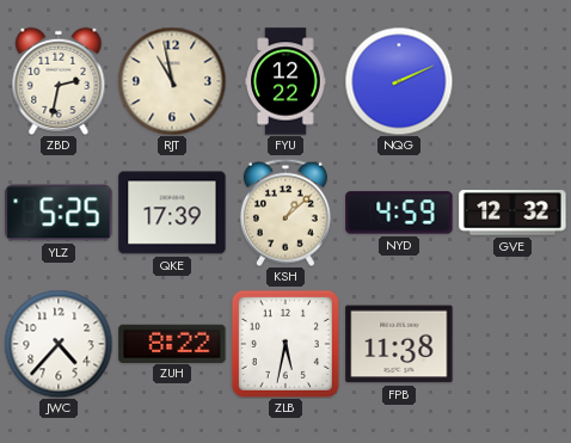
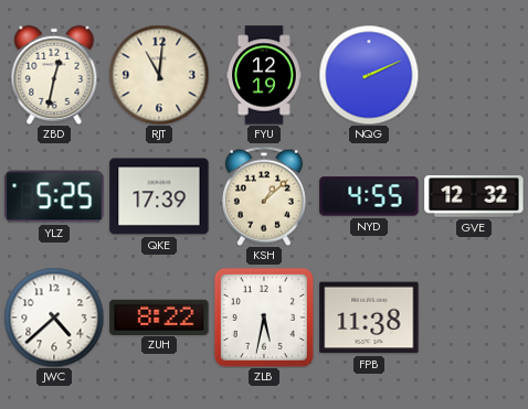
ZBD: 2:32 -> 12:32
RJT: 10:58 -> 11:01
FYU: 12:22 -> 12:19
NYD: 4:59 -> 4:55
JWC: 4:37 -> 4:38
